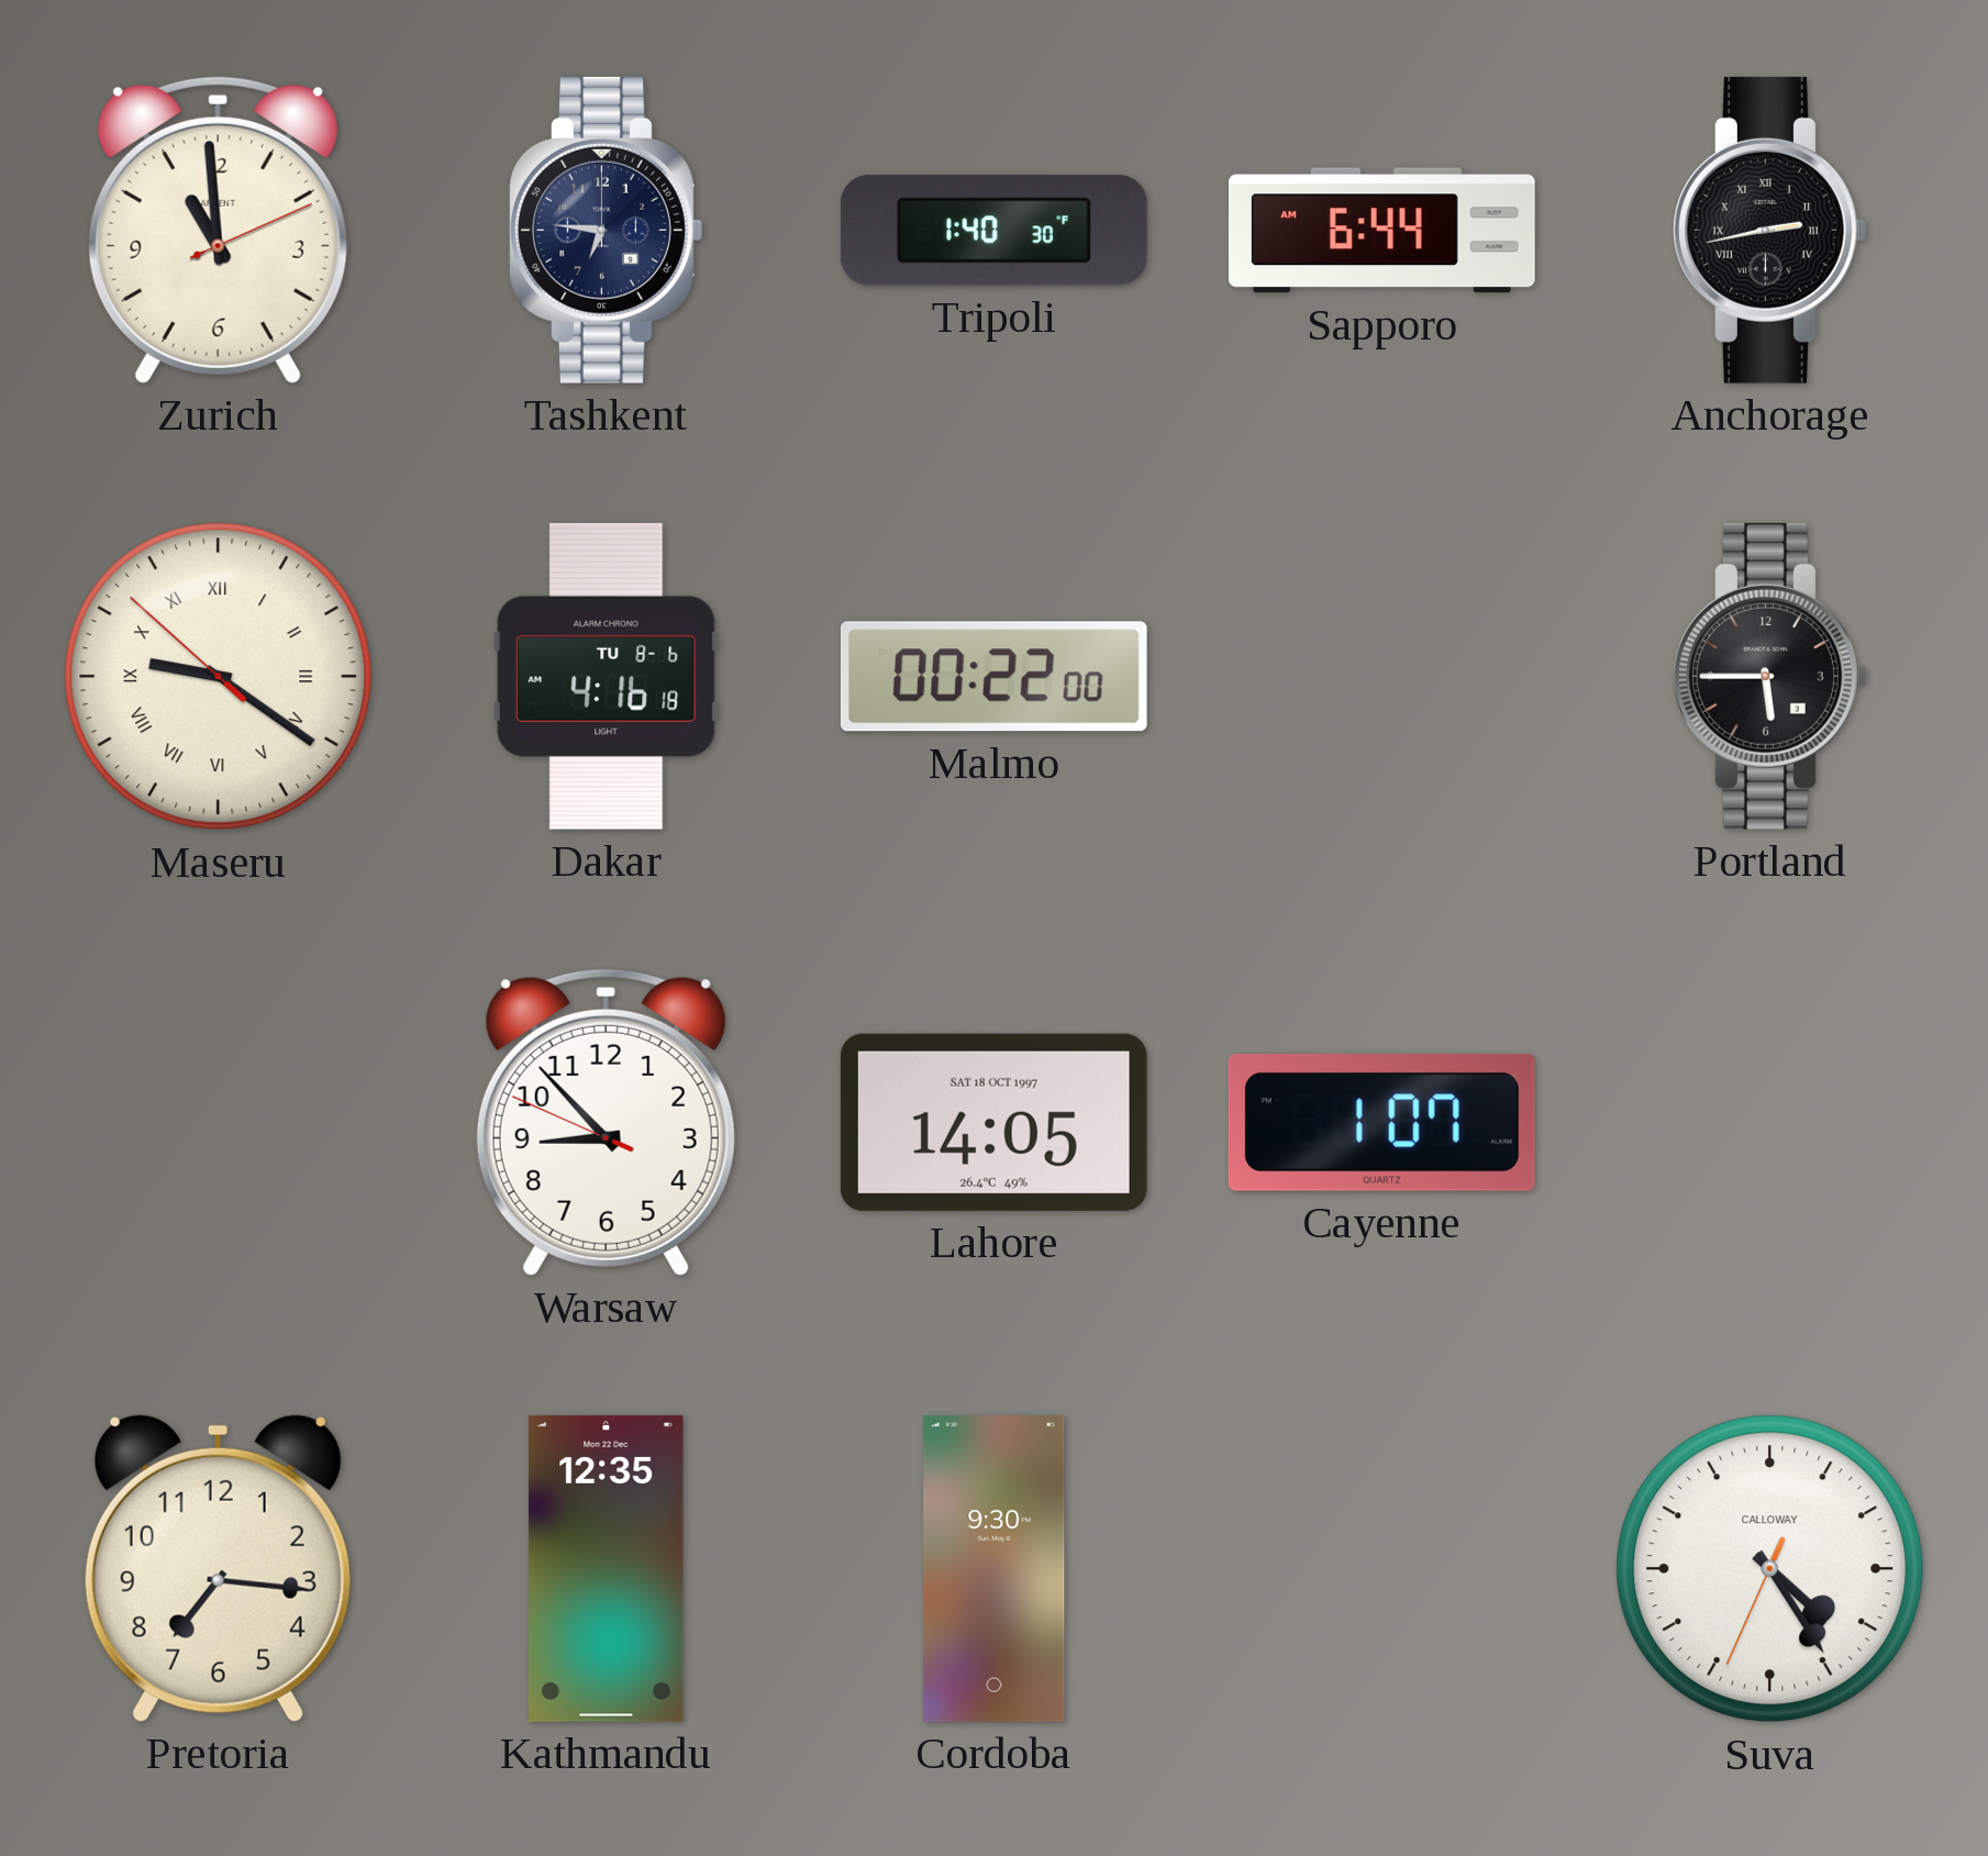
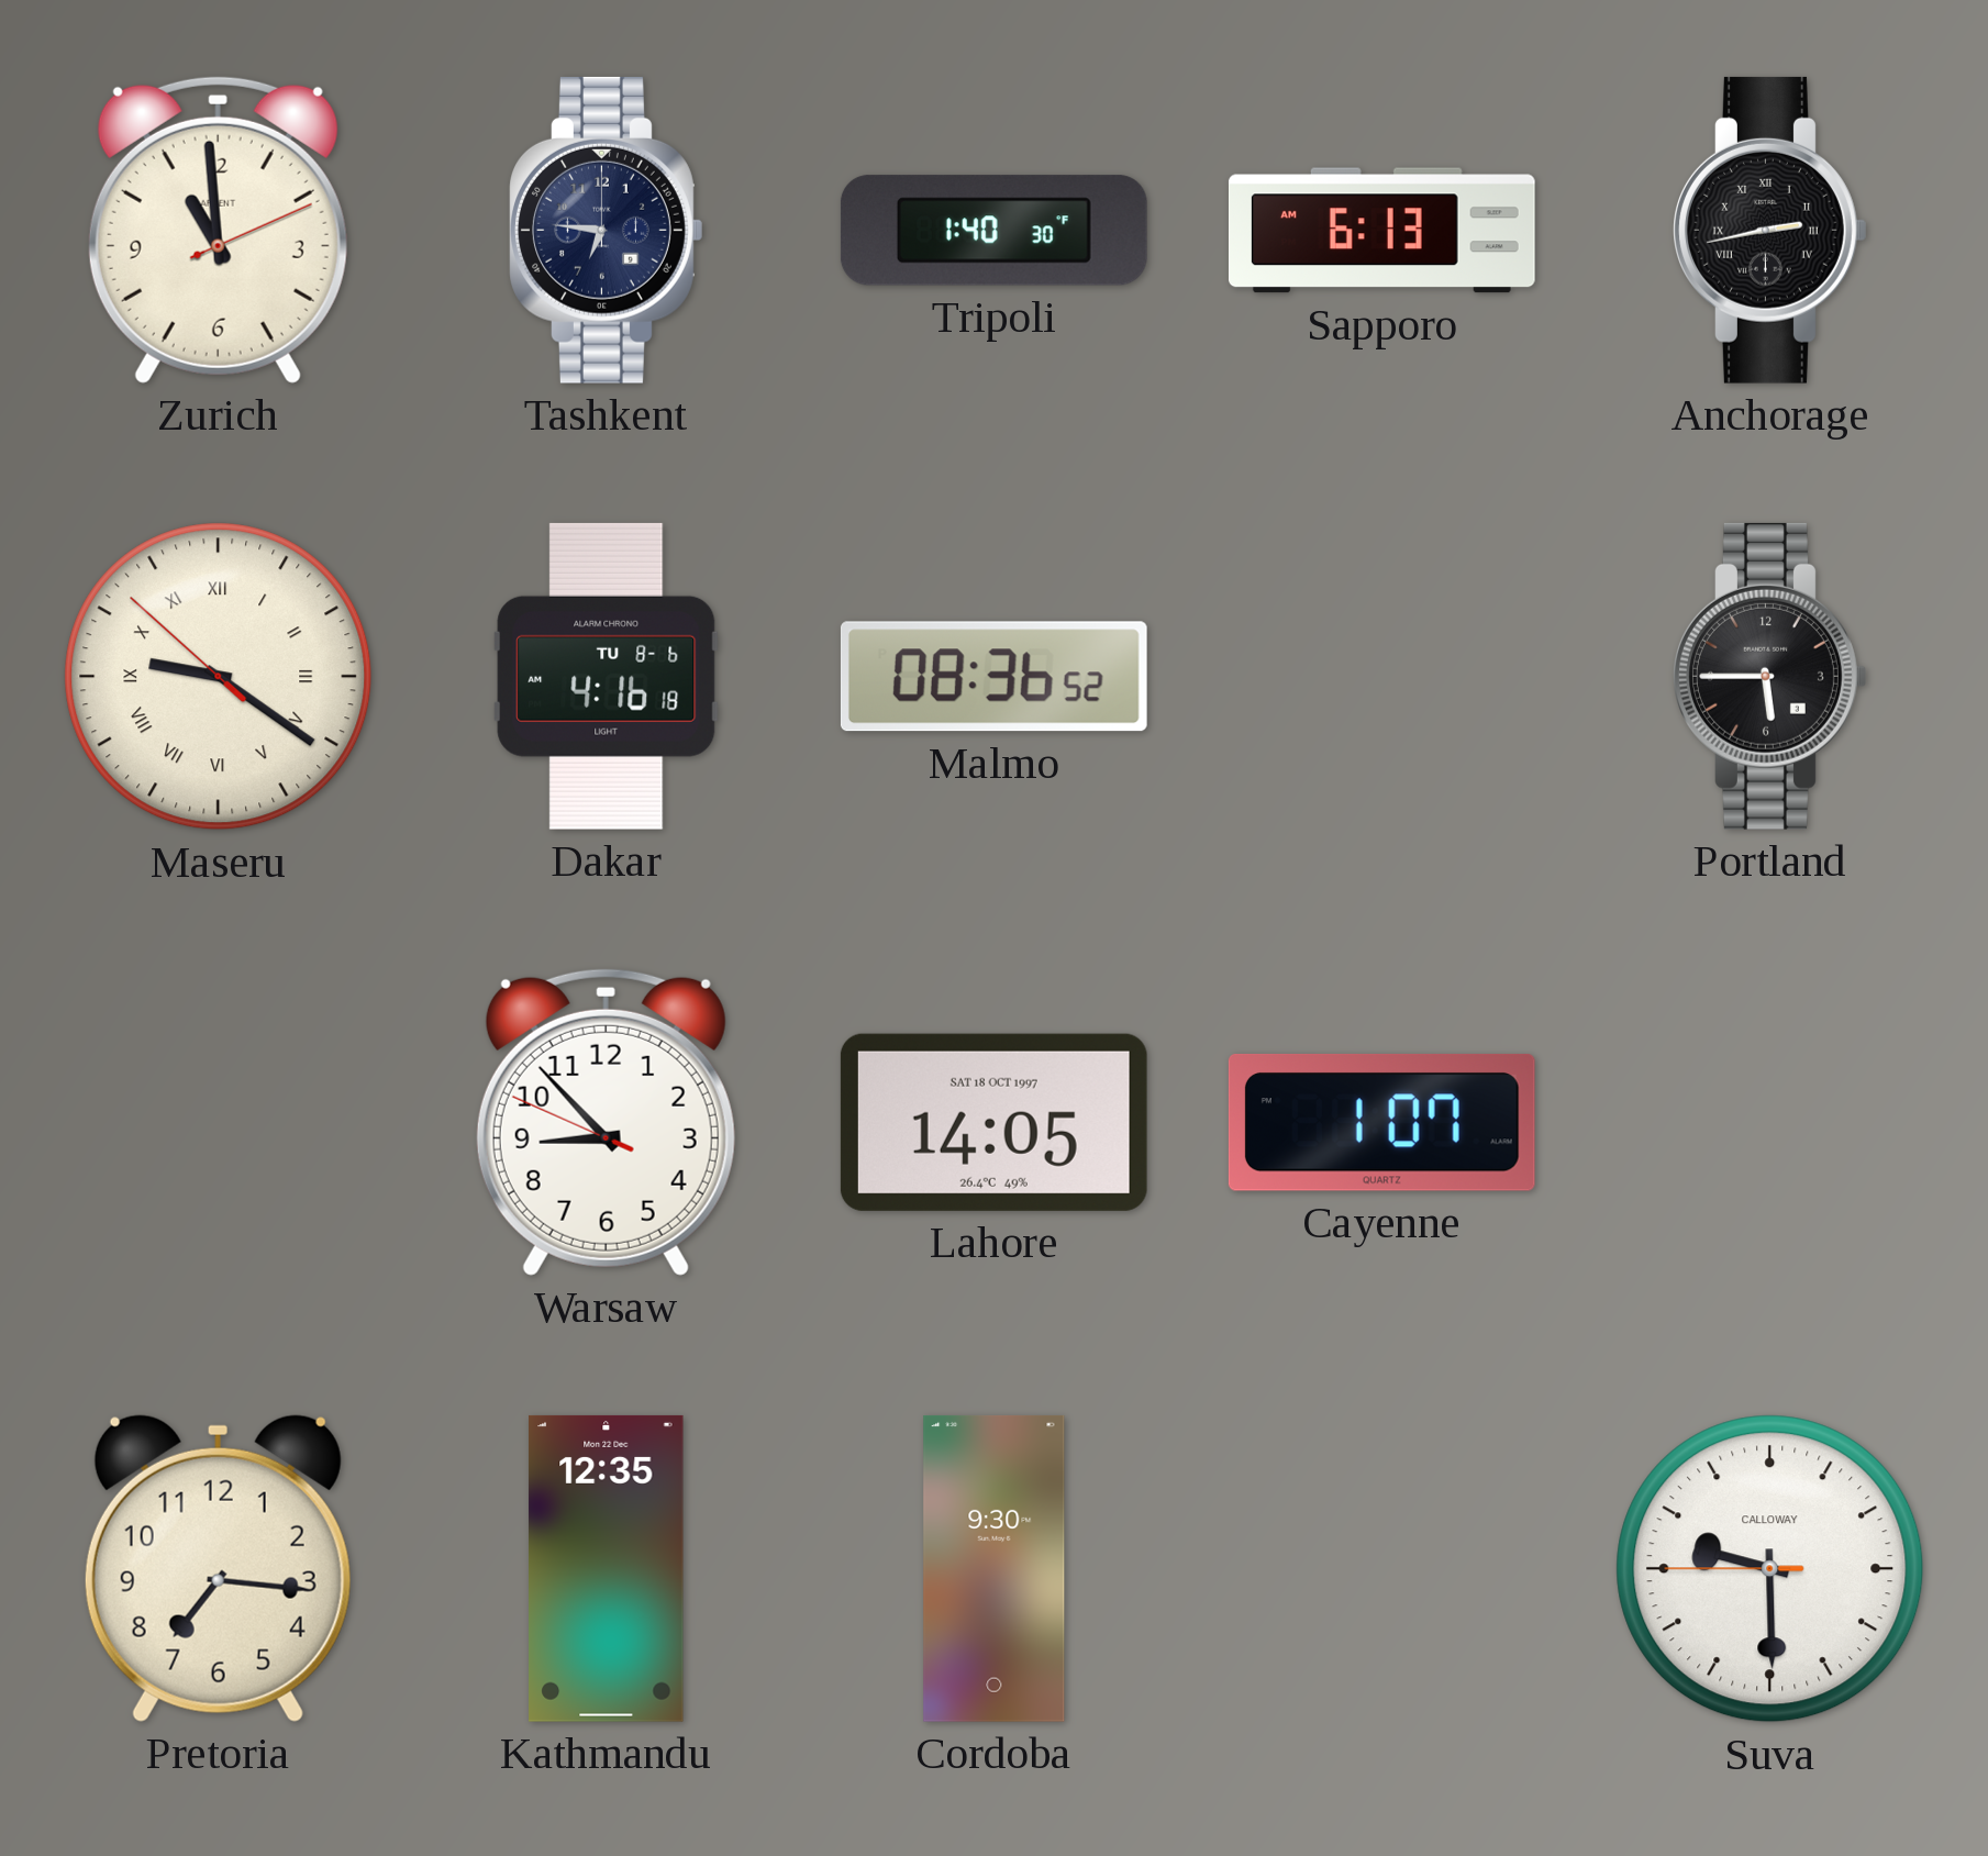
Sapporo: 6:44 -> 6:13
Malmo: 00:22 -> 08:36
Suva: 4:24 -> 9:29
